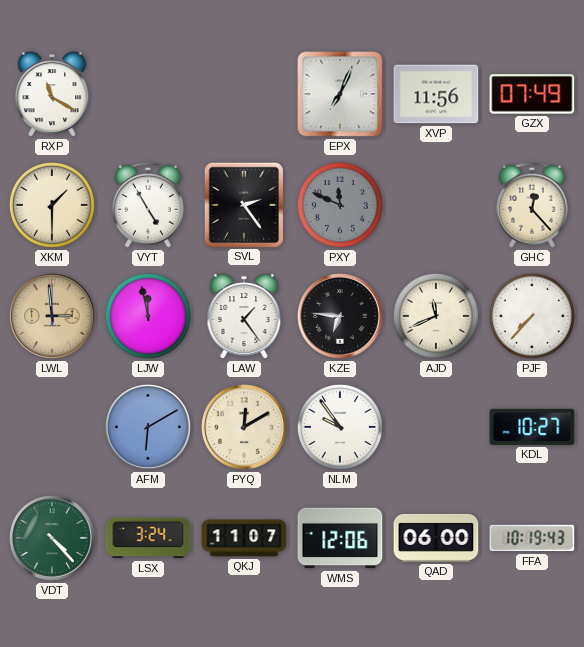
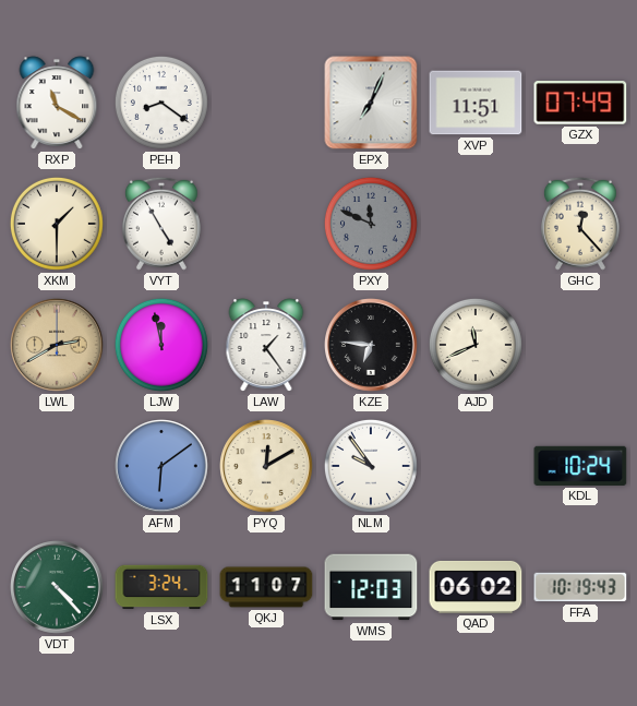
PEH: none -> 8:21
XVP: 11:56 -> 11:51
SVL: 2:24 -> none
LWL: 2:59 -> 2:40
PJF: 7:37 -> none
AFM: 6:10 -> 6:09
KDL: 10:27 -> 10:24
WMS: 12:06 -> 12:03
QAD: 06:00 -> 06:02
